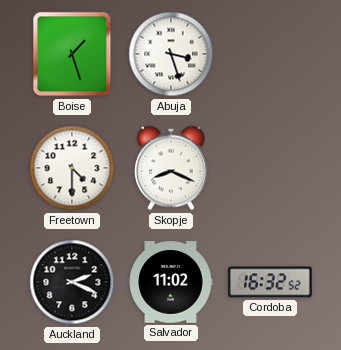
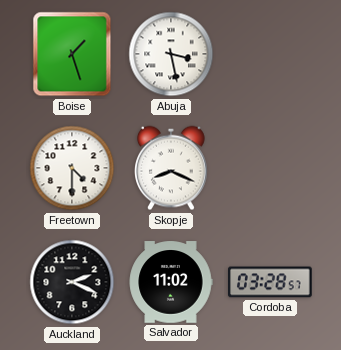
Abuja: 3:27 -> 3:28
Cordoba: 16:32 -> 03:28
